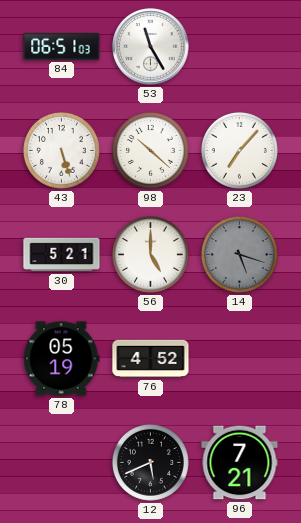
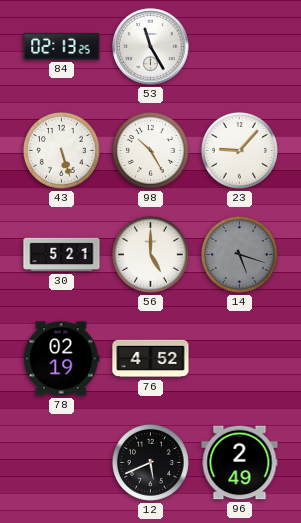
84: 06:51 -> 02:13
98: 10:22 -> 10:25
23: 7:07 -> 9:07
78: 05:19 -> 02:19
96: 7:21 -> 2:49
